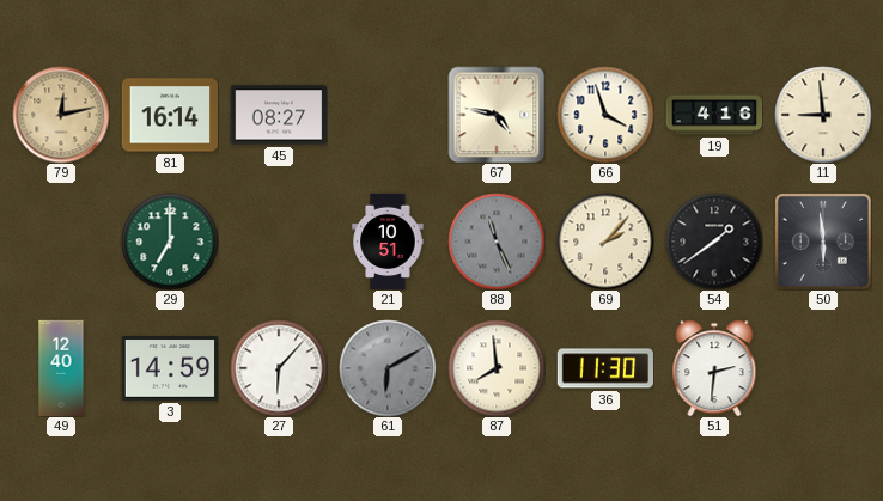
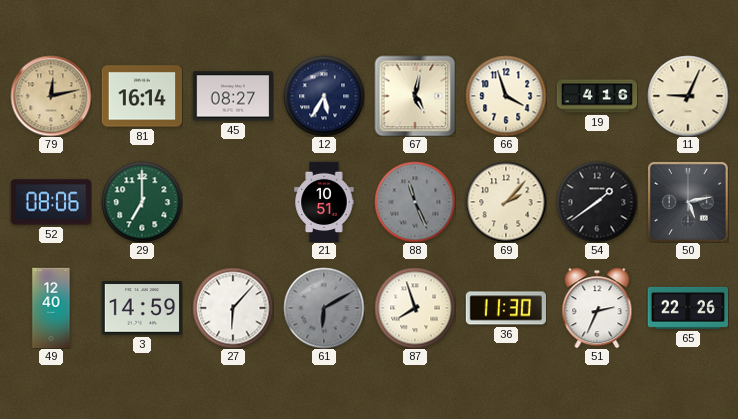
12: none -> 5:35
67: 4:47 -> 5:02
11: 8:59 -> 9:04
52: none -> 08:06
50: 5:59 -> 5:13
87: 7:59 -> 7:57
51: 2:31 -> 2:34
65: none -> 22:26
